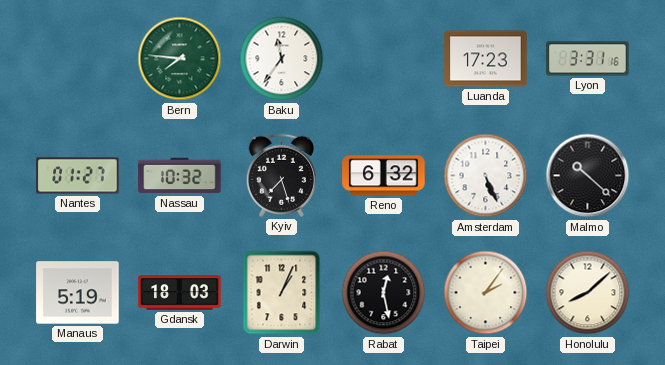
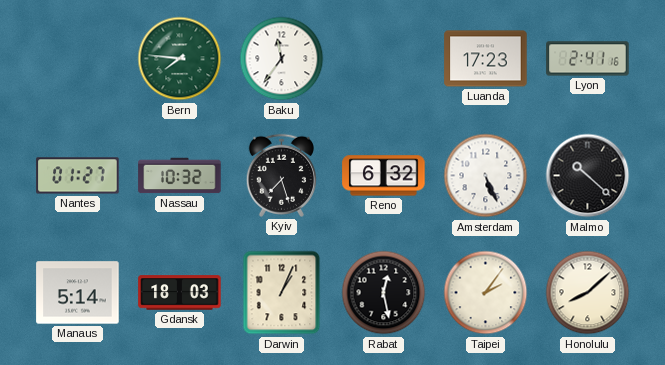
Lyon: 3:31 -> 2:41
Manaus: 5:19 -> 5:14
